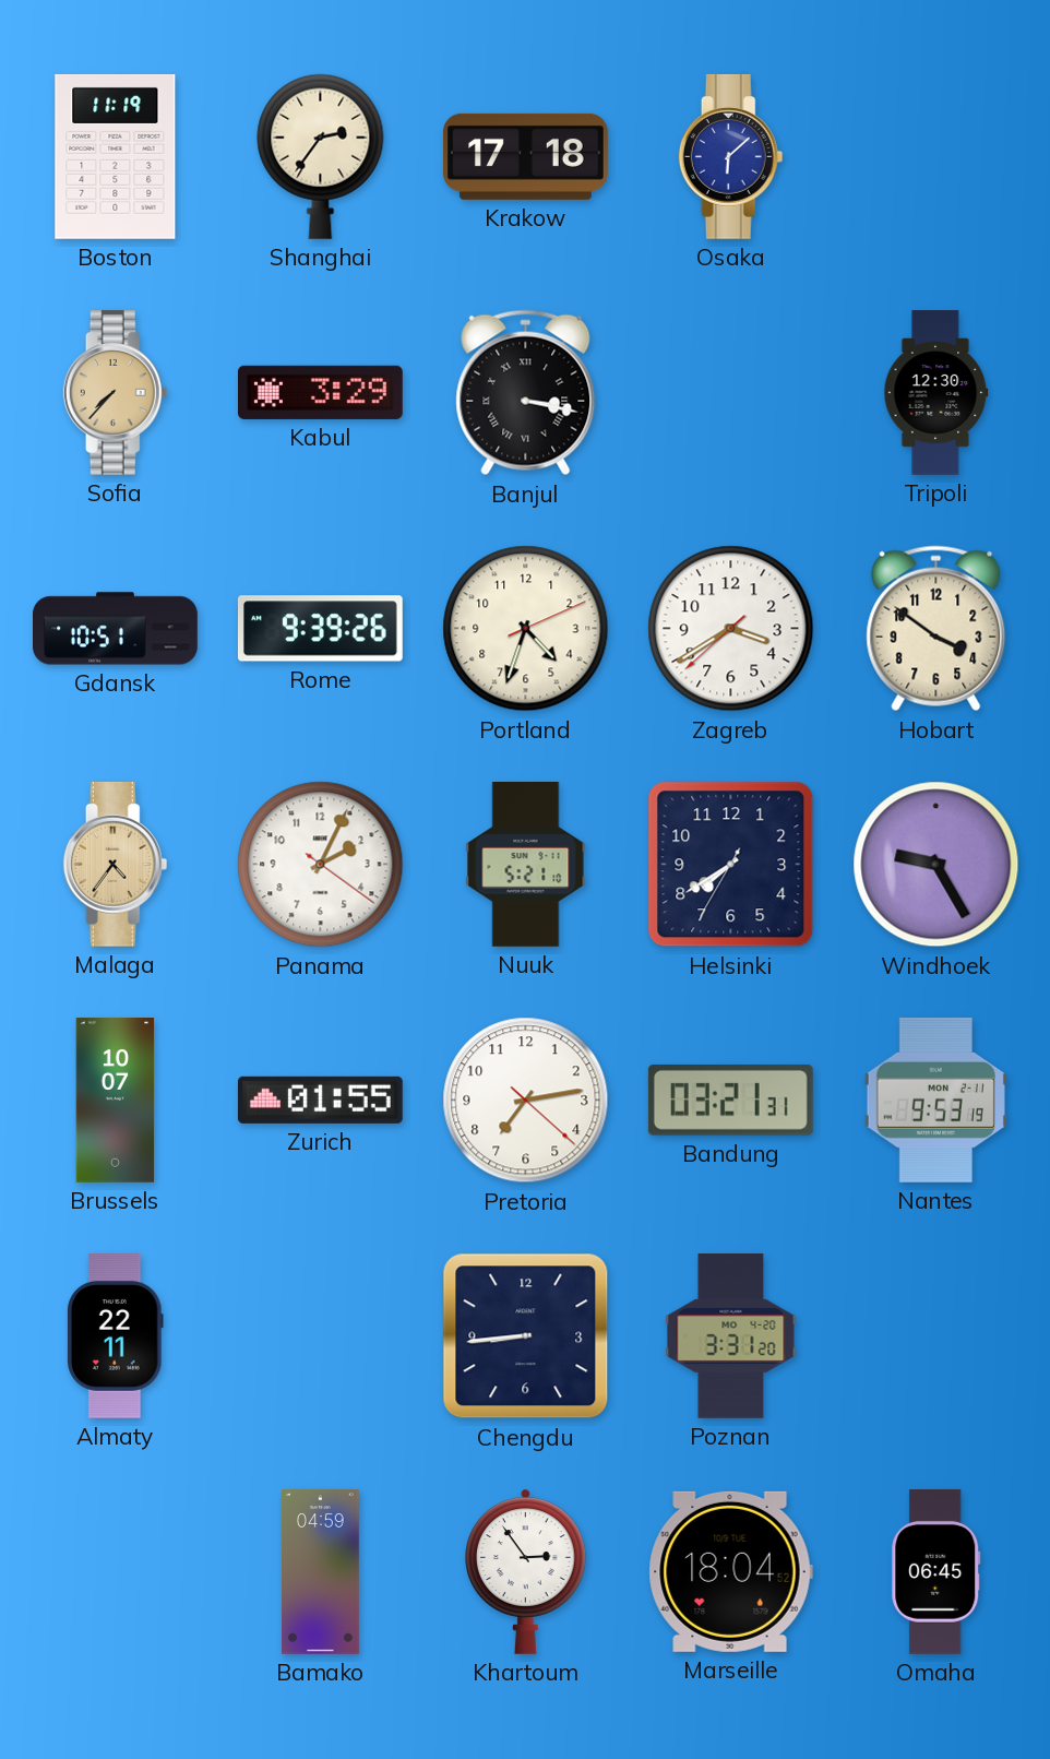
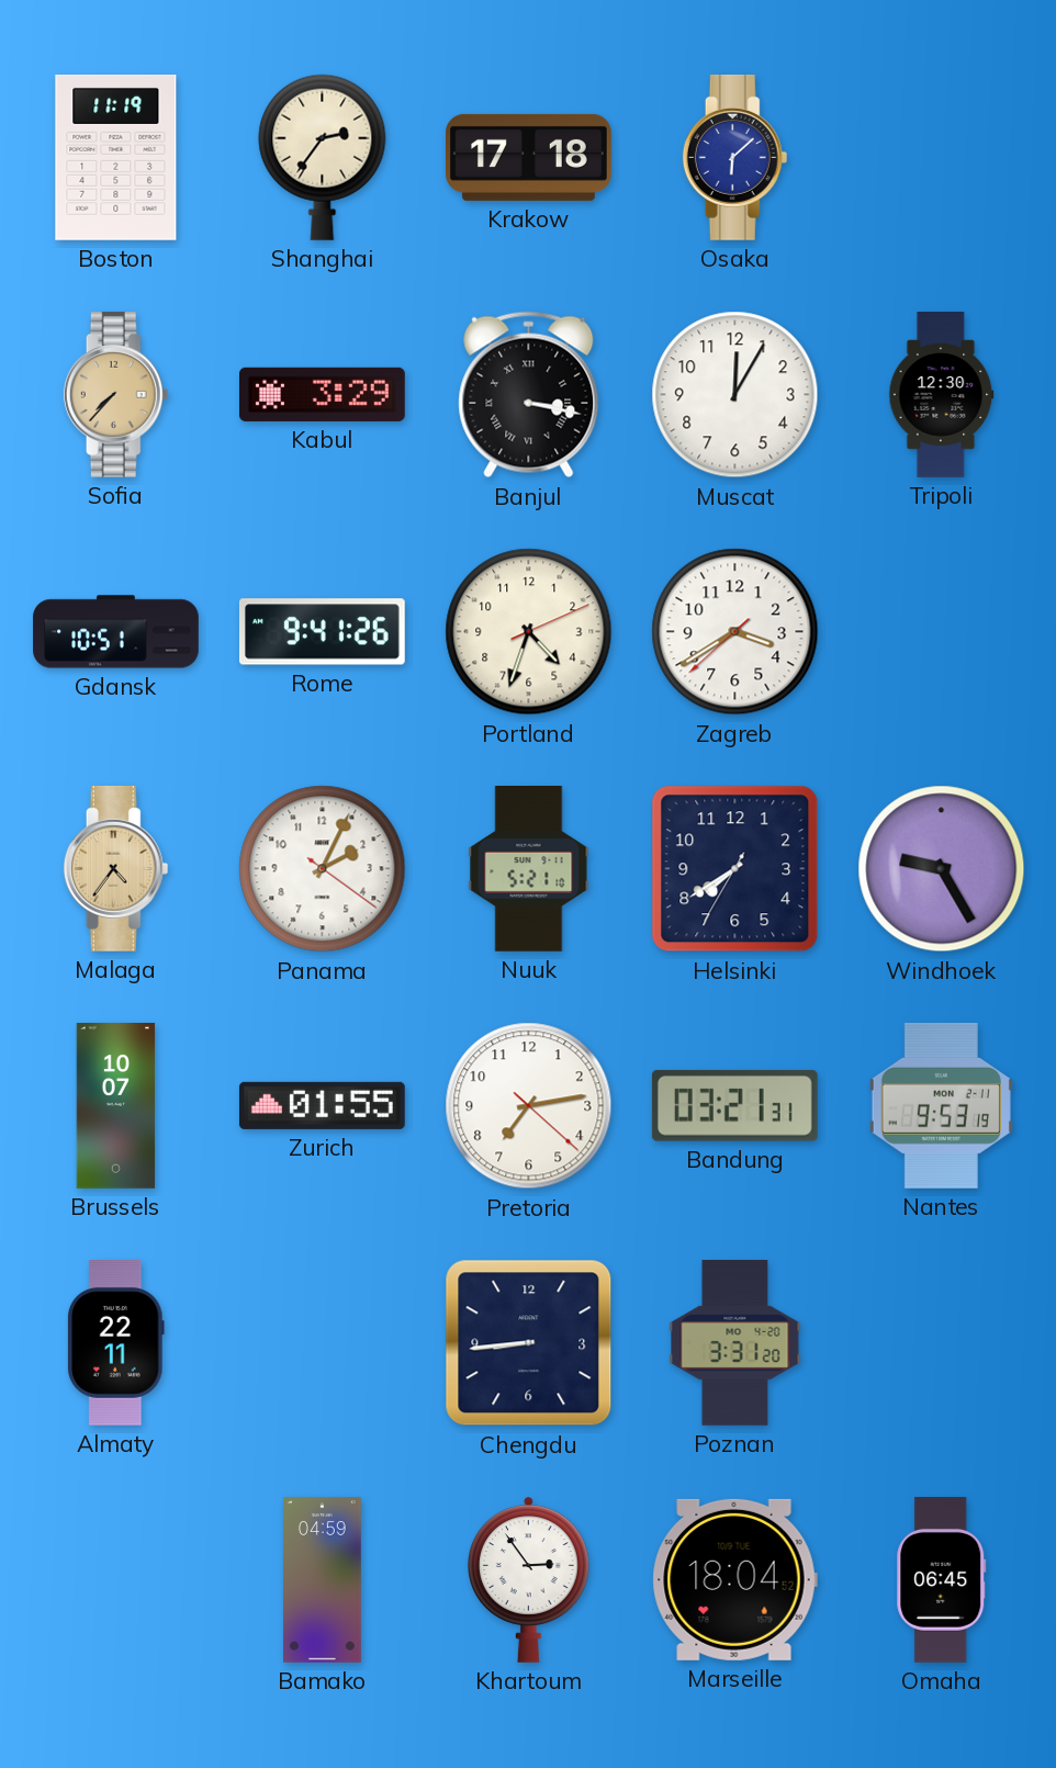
Muscat: none -> 12:05
Rome: 9:39 -> 9:41
Hobart: 3:51 -> none
